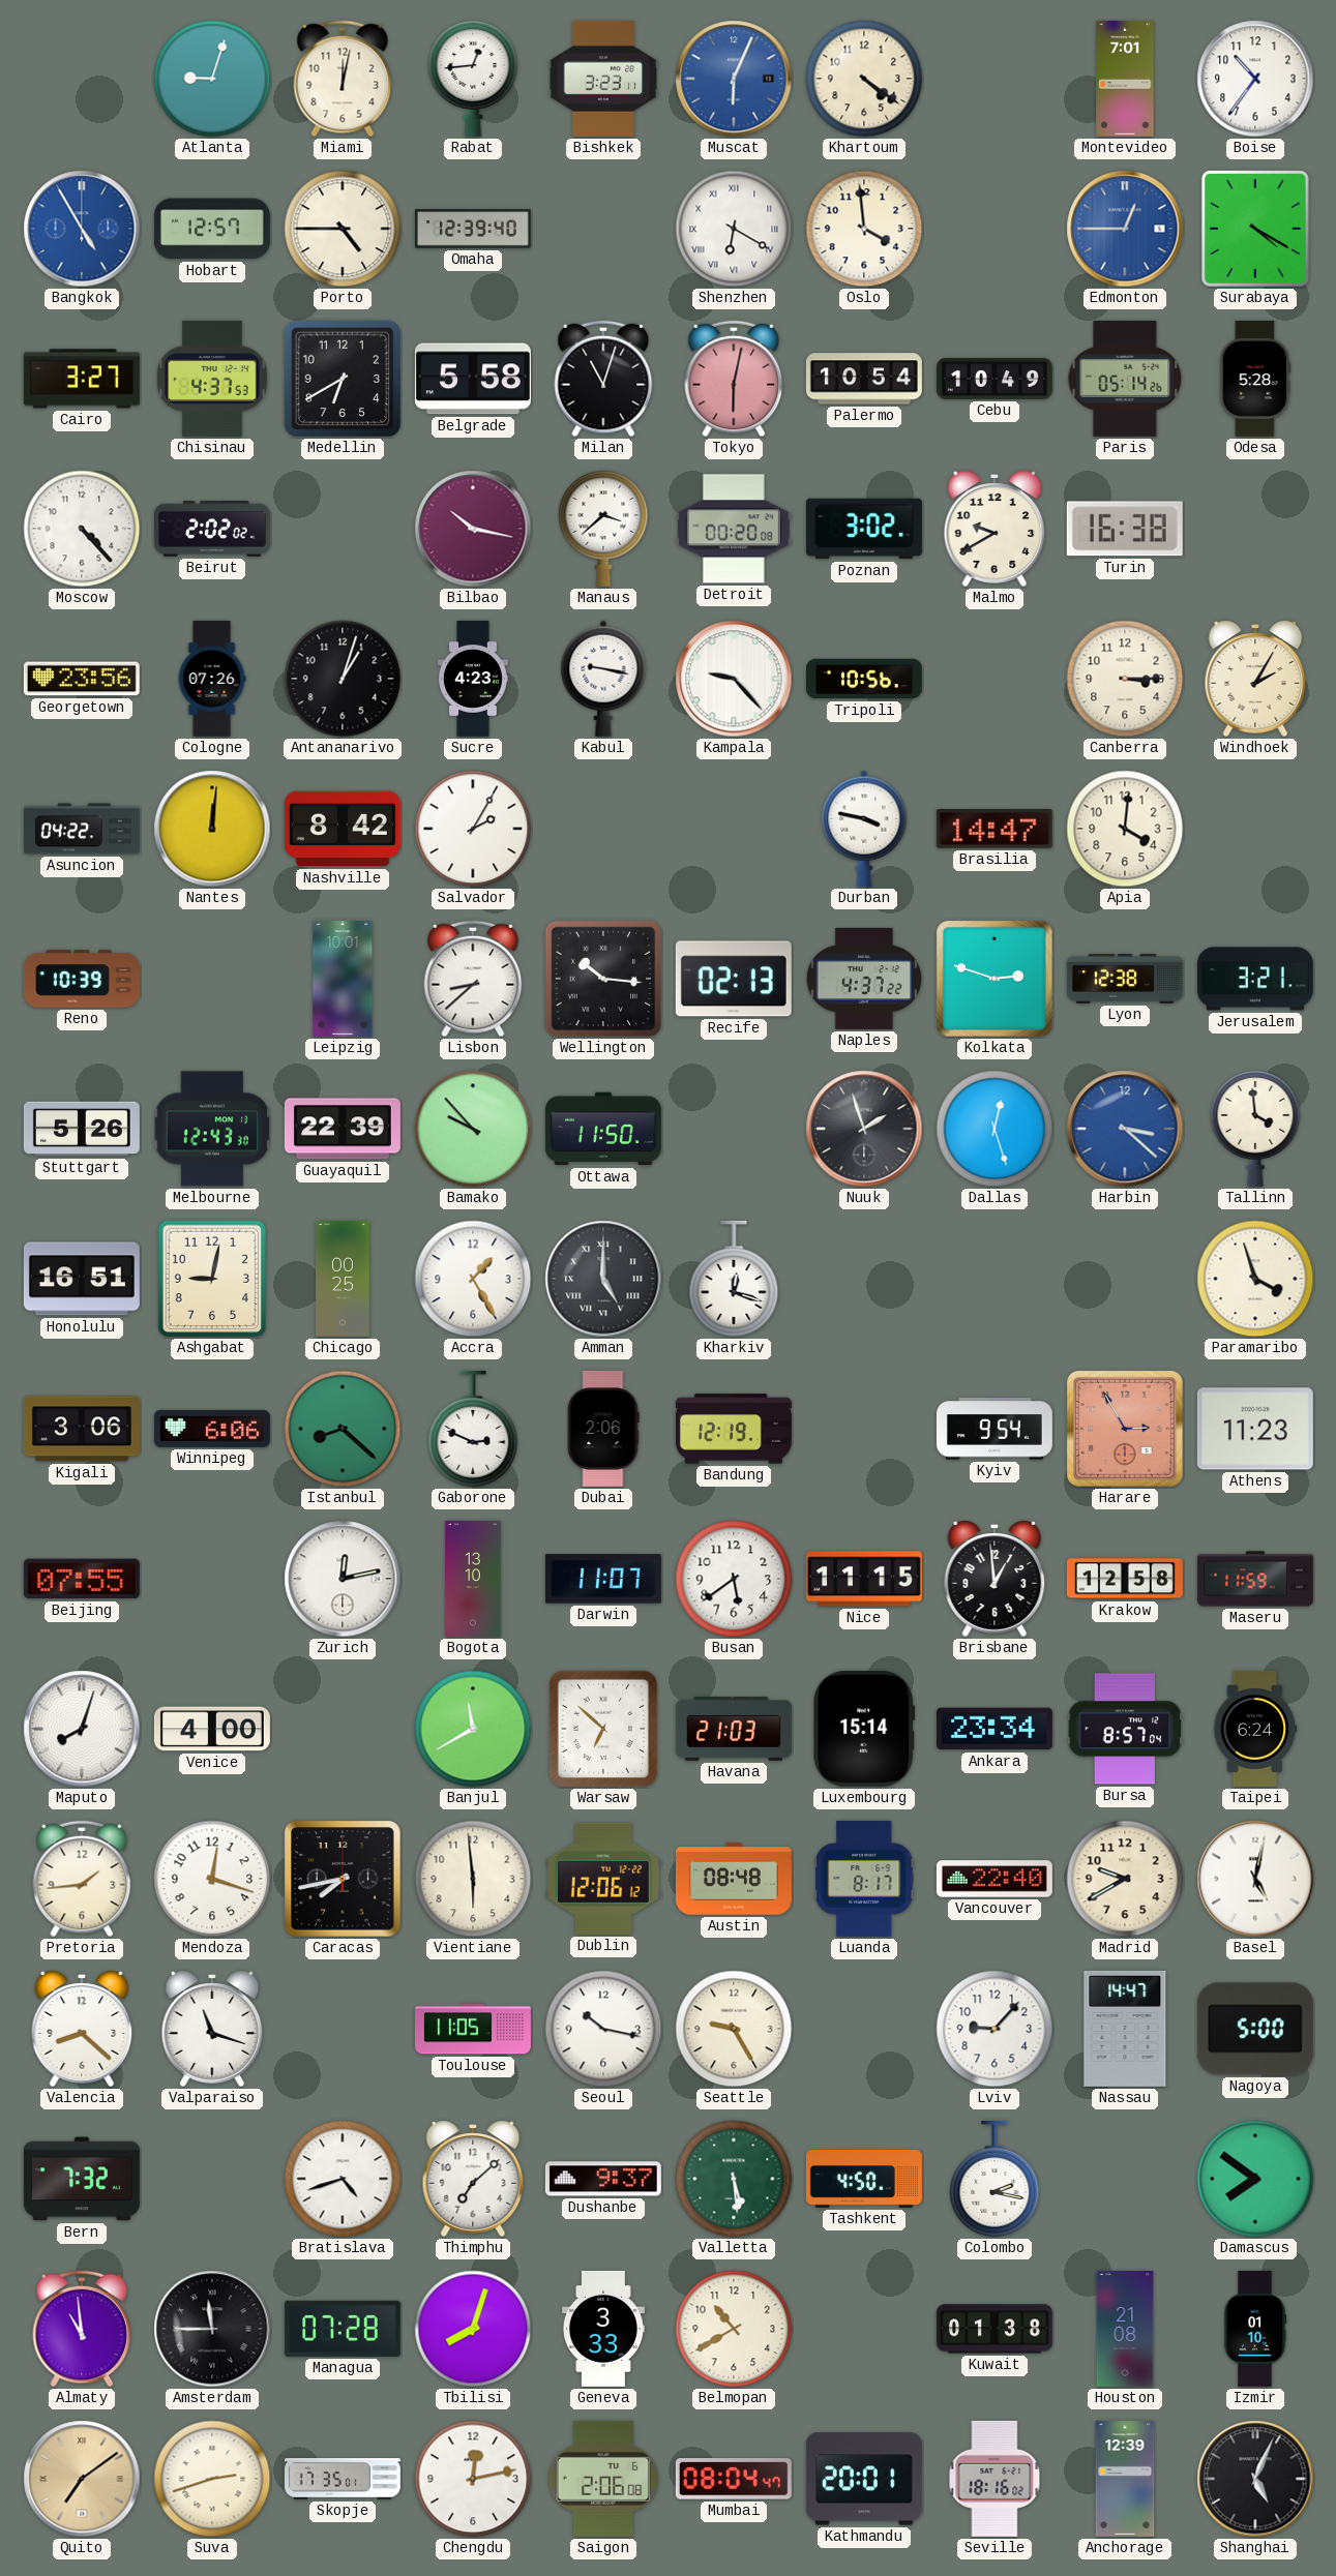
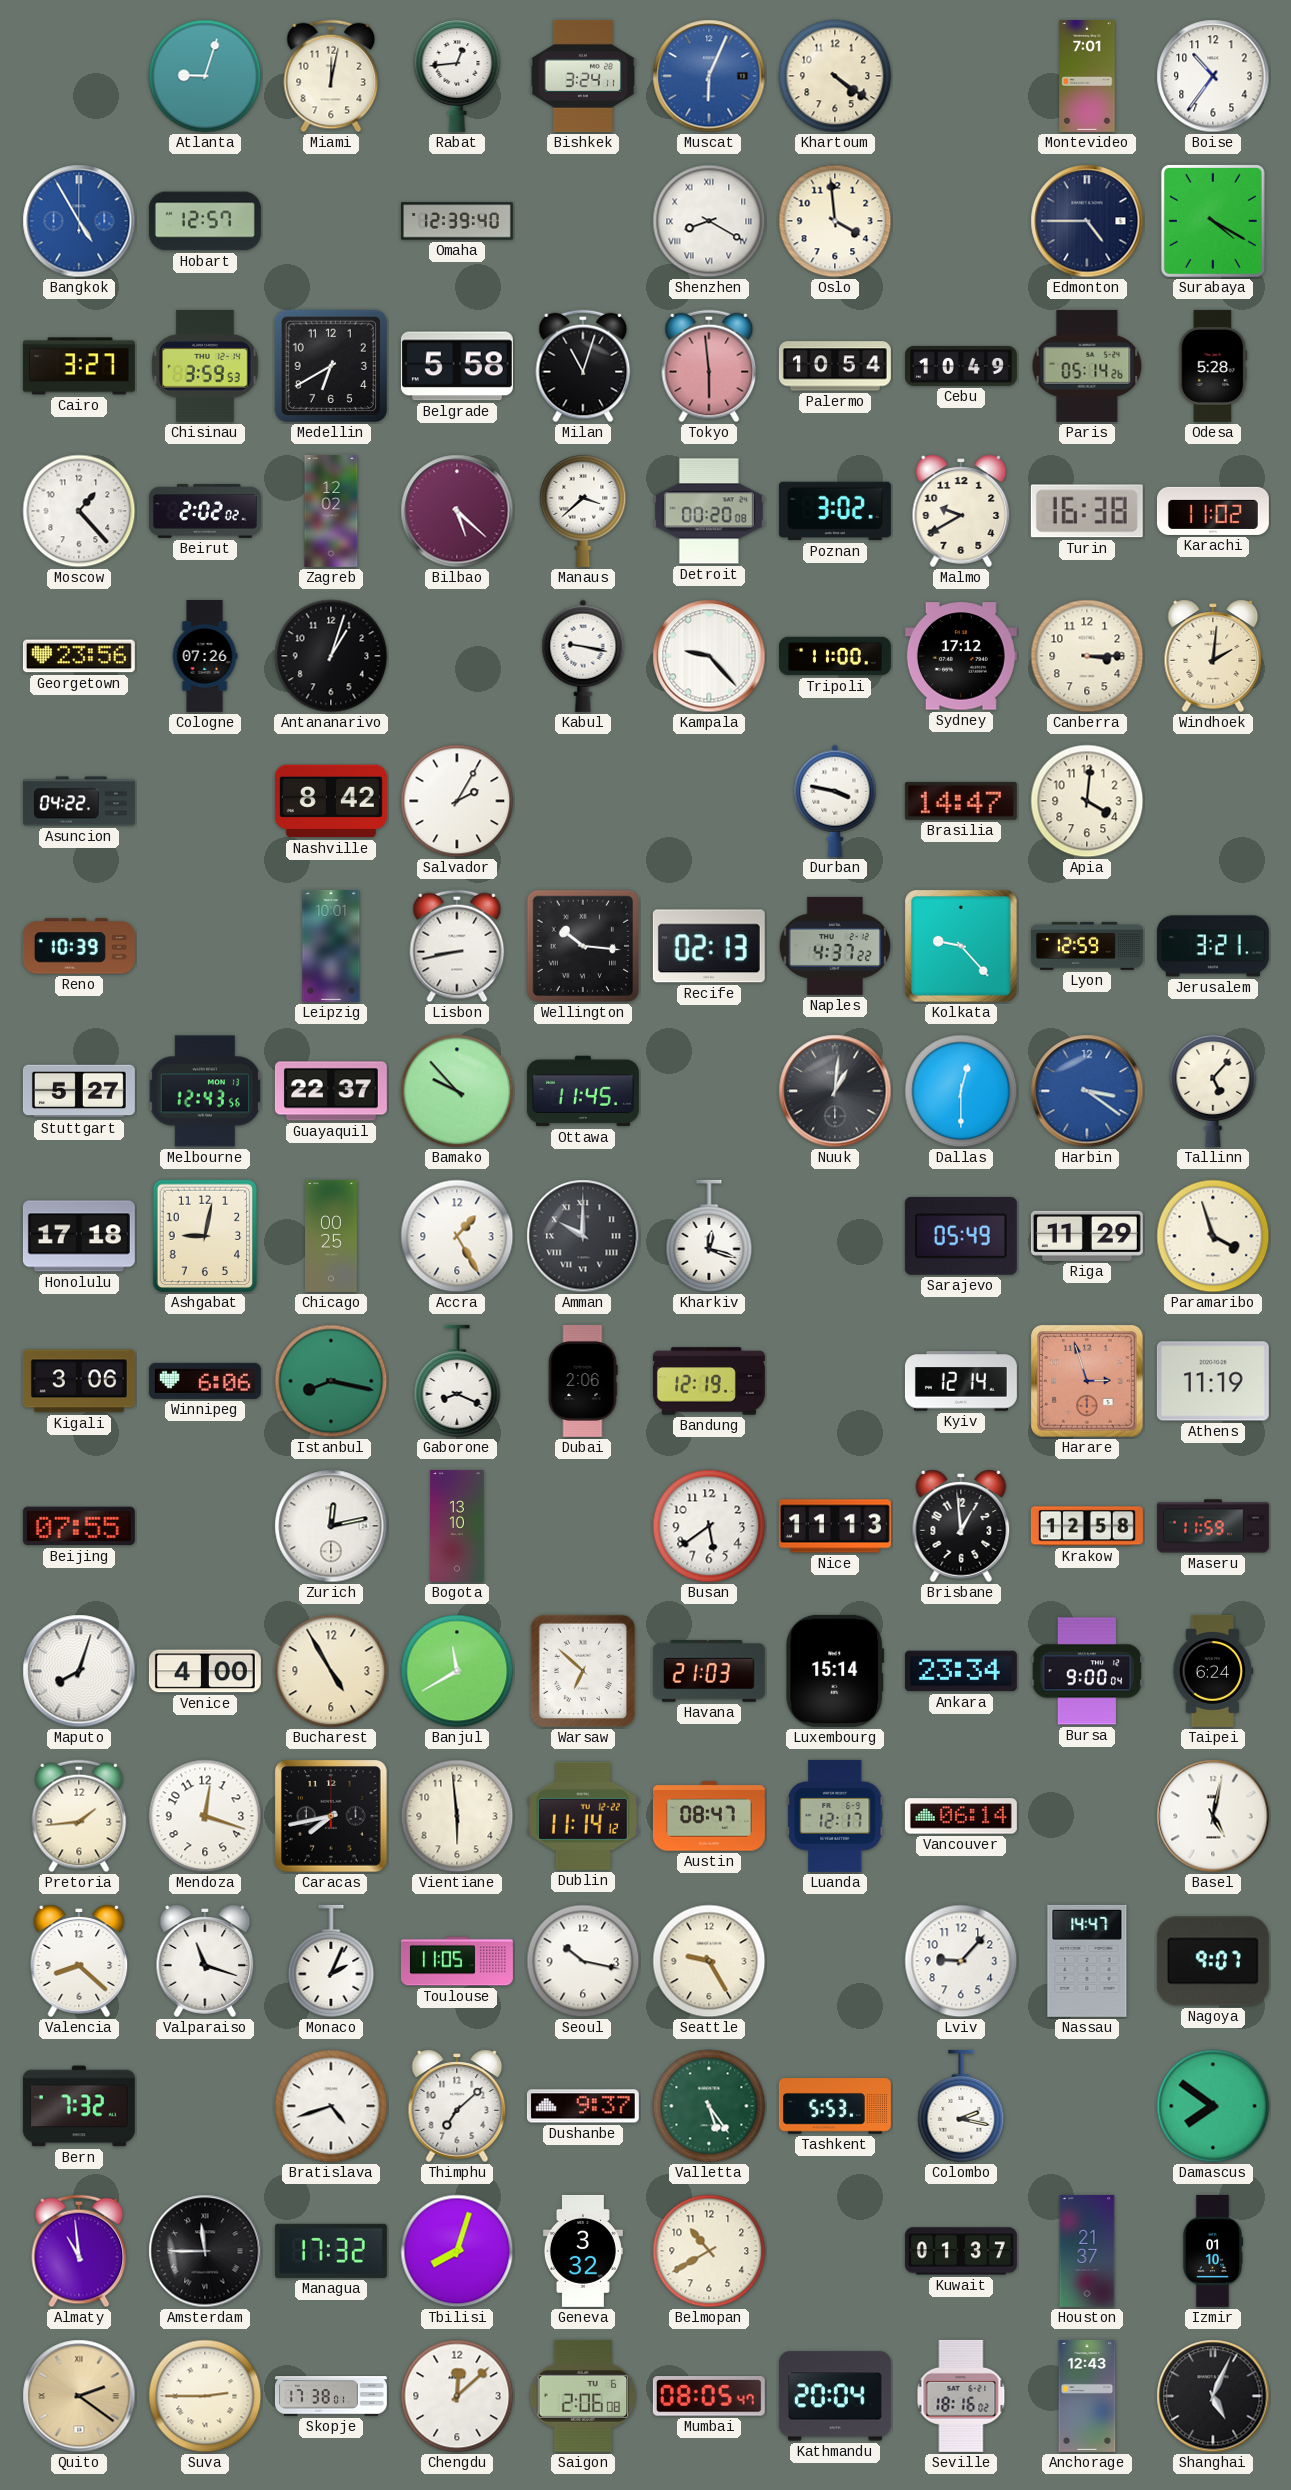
Bishkek: 3:23 -> 3:24
Porto: 4:45 -> none
Shenzhen: 6:20 -> 8:20
Edmonton: 12:45 -> 4:45
Edmonton dial: blue -> navy
Chisinau: 4:37 -> 3:59
Tokyo: 6:02 -> 5:59
Moscow: 4:23 -> 1:23
Zagreb: none -> 12:02
Bilbao: 10:17 -> 5:22
Karachi: none -> 11:02
Sucre: 4:23 -> none
Tripoli: 10:56 -> 11:00
Sydney: none -> 17:12
Windhoek: 2:05 -> 2:01
Nantes: 12:01 -> none
Lisbon: 8:38 -> 8:43
Kolkata: 2:48 -> 9:23
Lyon: 12:38 -> 12:59
Stuttgart: 5:26 -> 5:27
Melbourne: 12:43:30 -> 12:43:56
Guayaquil: 22:39 -> 22:37
Ottawa: 11:50 -> 11:45
Nuuk: 1:57 -> 1:01
Dallas: 12:27 -> 12:30
Harbin: 3:22 -> 3:21
Tallinn: 3:59 -> 5:07
Honolulu: 16:51 -> 17:18
Amman: 5:00 -> 10:00
Sarajevo: none -> 05:49
Riga: none -> 11:29
Istanbul: 8:22 -> 8:17
Gaborone: 2:49 -> 8:19
Kyiv: 9:54 -> 12:14
Harare: 2:55 -> 2:57
Athens: 11:23 -> 11:19
Darwin: 11:07 -> none
Nice: 11:15 -> 11:13
Bucharest: none -> 4:55
Bursa: 8:57 -> 9:00
Dublin: 12:06 -> 11:14
Austin: 08:48 -> 08:47
Luanda: 8:17 -> 12:17
Vancouver: 22:40 -> 06:14
Madrid: 9:40 -> none
Monaco: none -> 2:04
Nagoya: 5:00 -> 9:07
Valletta: 5:29 -> 5:24
Tashkent: 4:50 -> 5:53
Managua: 07:28 -> 17:32
Geneva: 3:33 -> 3:32
Kuwait: 01:38 -> 01:37
Houston: 21:08 -> 21:37
Quito: 7:09 -> 2:21
Suva: 2:42 -> 2:45
Skopje: 17:35 -> 17:38
Chengdu: 12:13 -> 12:08
Mumbai: 08:04 -> 08:05
Kathmandu: 20:01 -> 20:04
Anchorage: 12:39 -> 12:43
